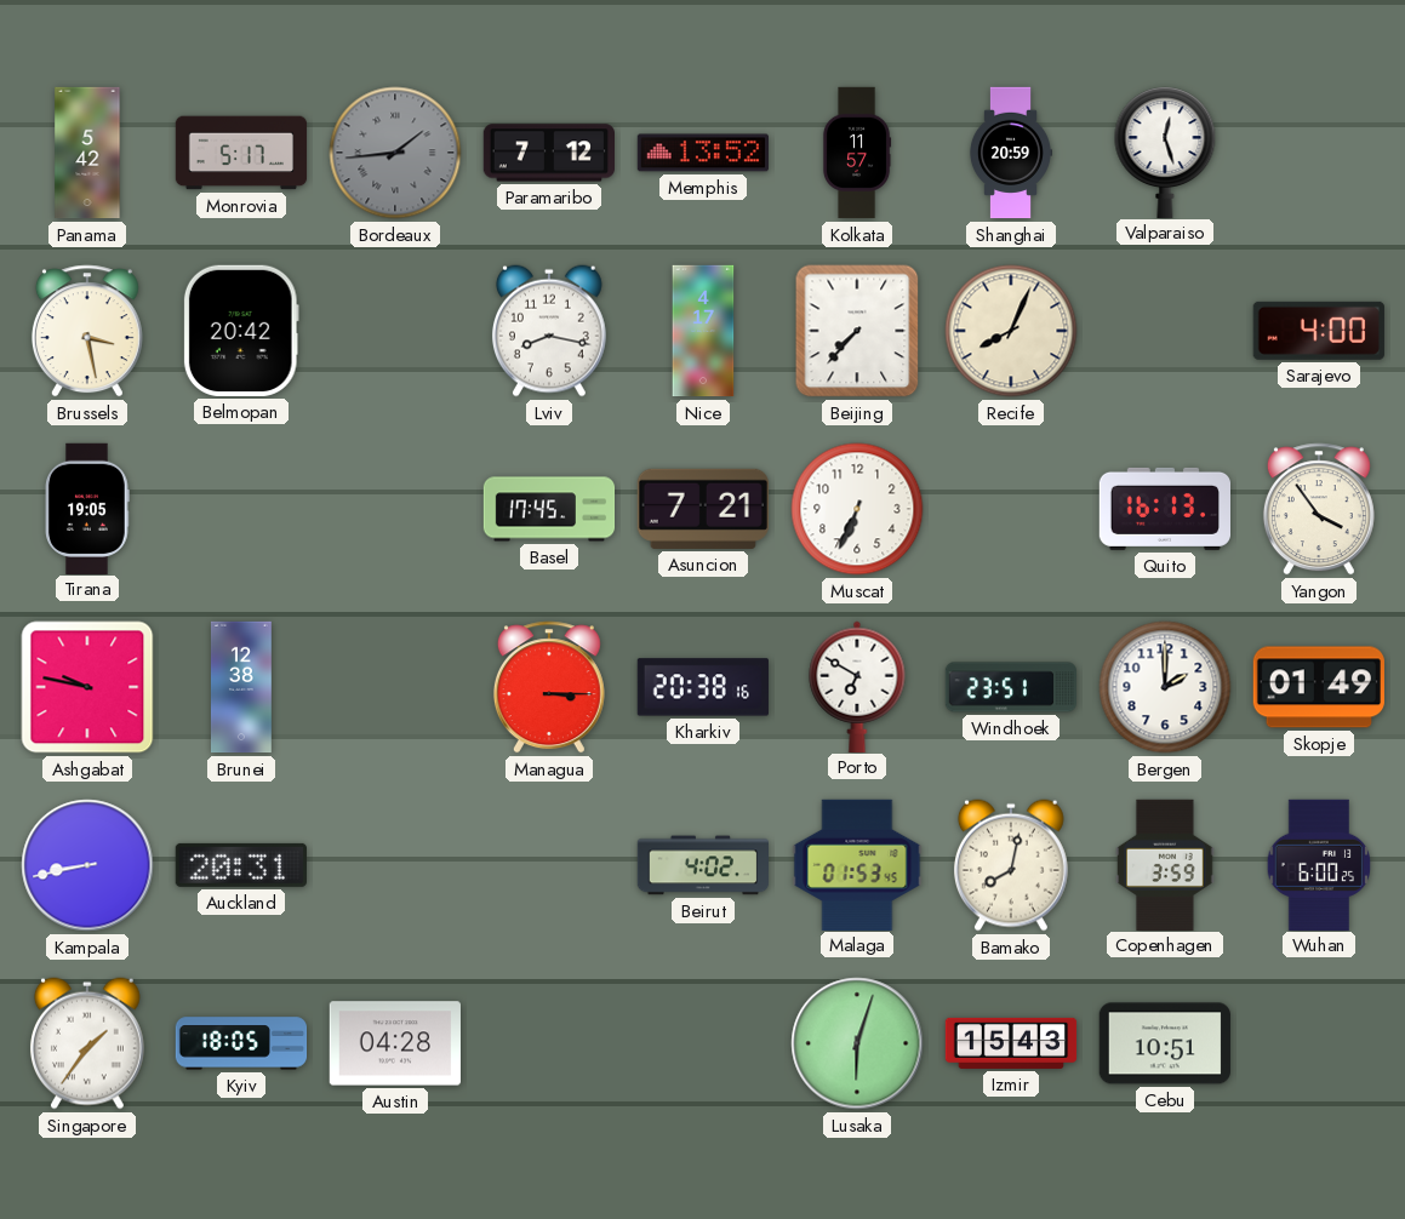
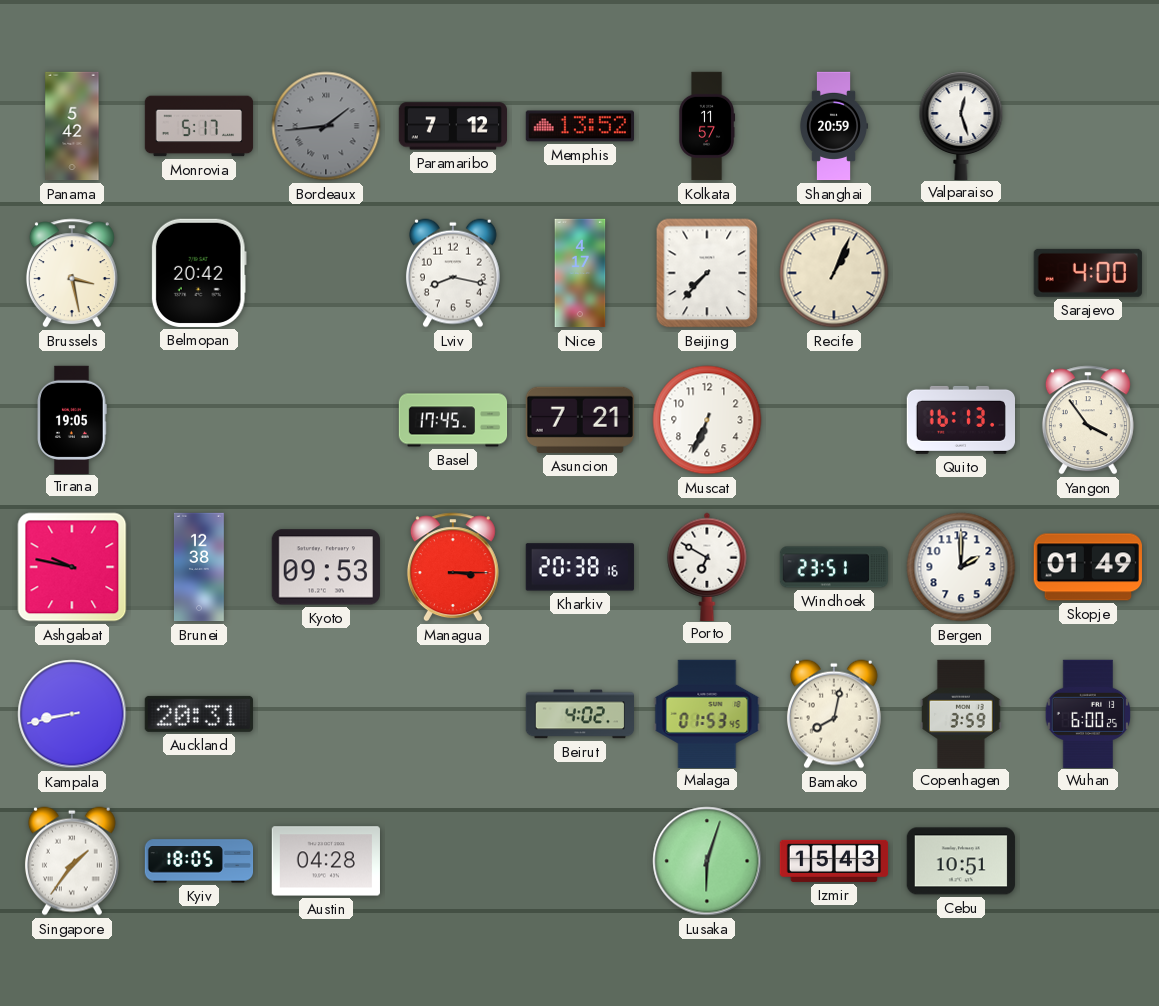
Recife: 8:04 -> 1:04
Kyoto: none -> 09:53
